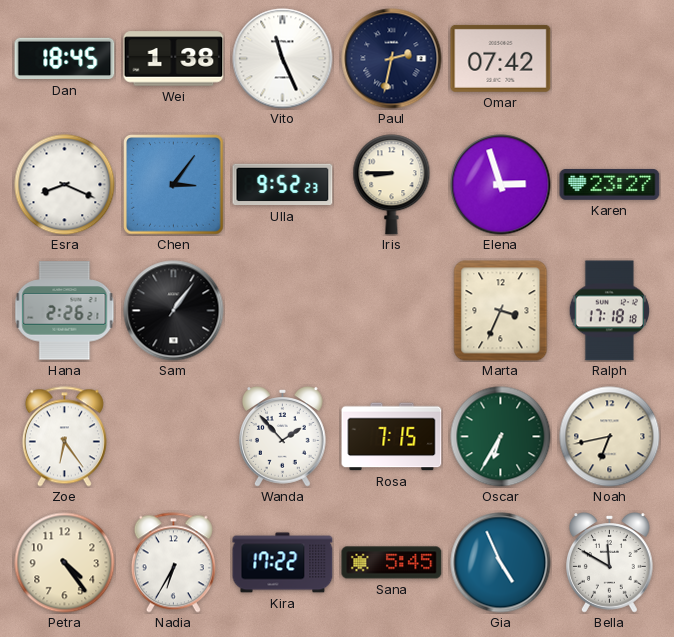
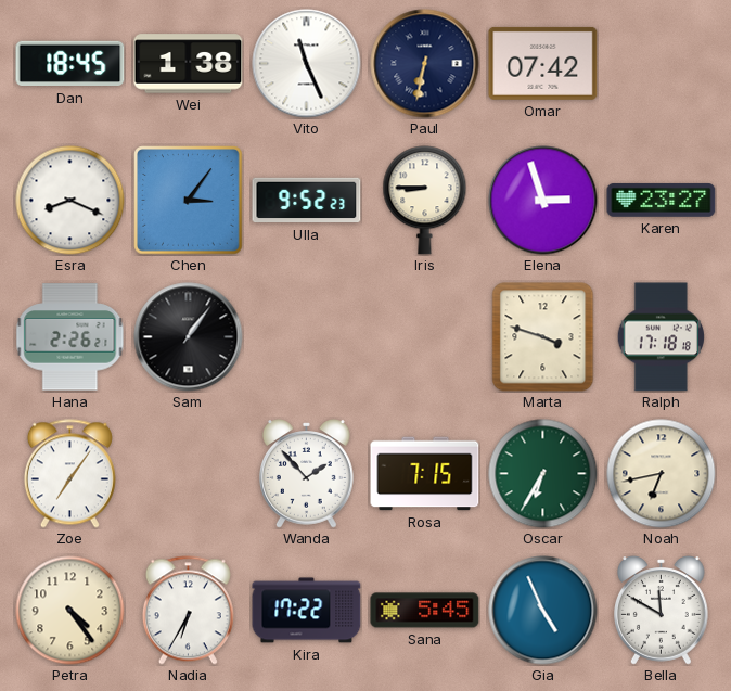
Paul: 2:32 -> 6:32
Marta: 3:34 -> 3:48
Zoe: 6:24 -> 7:06
